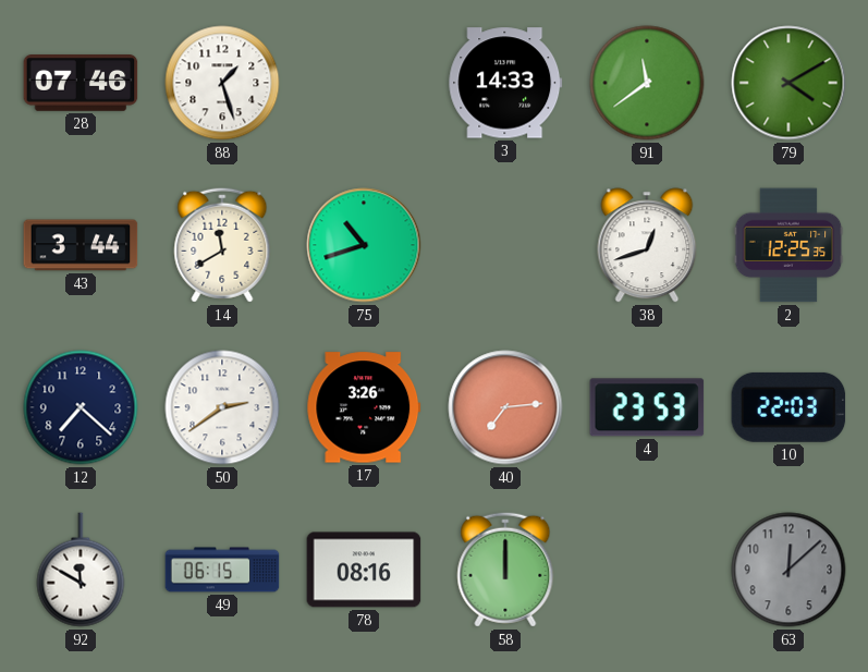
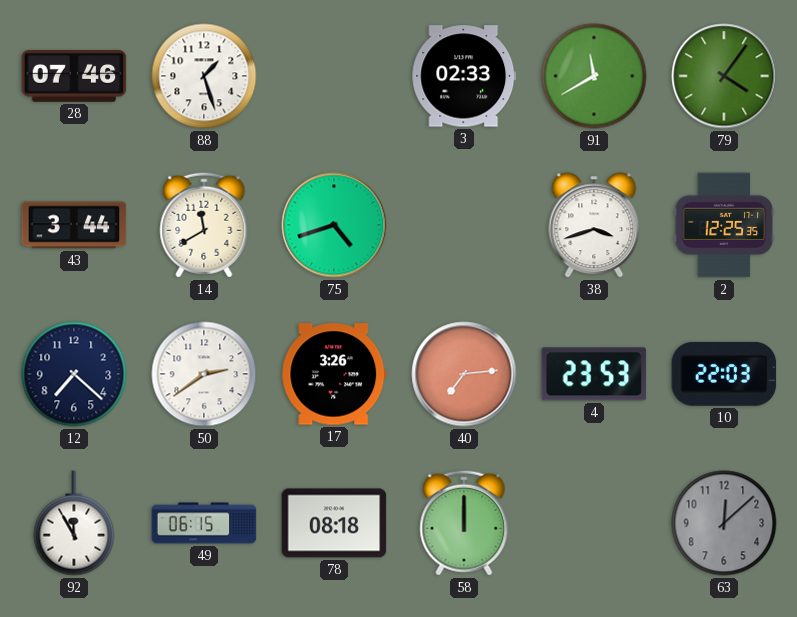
3: 14:33 -> 02:33
91: 11:39 -> 11:40
79: 4:10 -> 4:06
75: 10:42 -> 4:42
38: 12:42 -> 3:42
92: 11:50 -> 11:55
78: 08:16 -> 08:18
